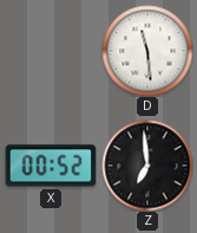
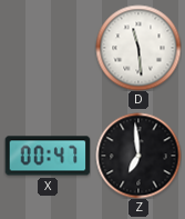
X: 00:52 -> 00:47
